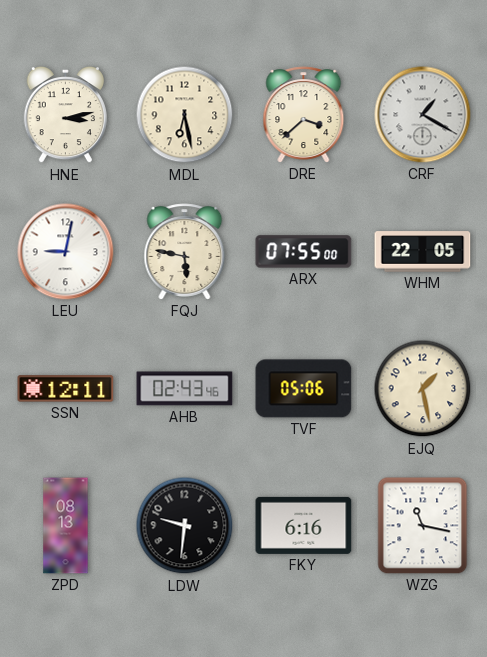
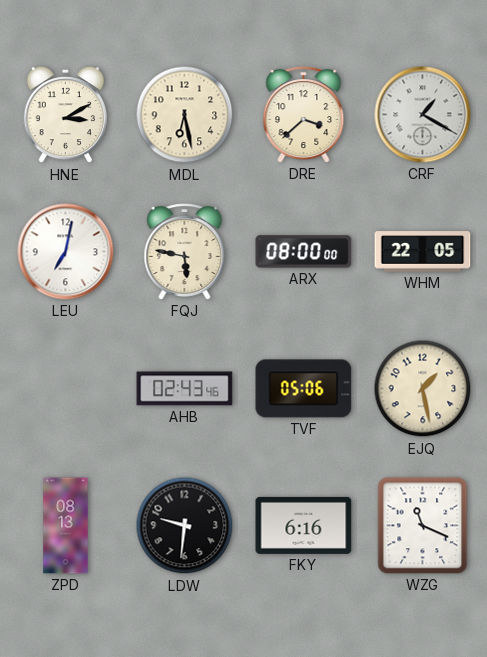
HNE: 3:13 -> 3:10
LEU: 9:02 -> 7:02
ARX: 07:55 -> 08:00
SSN: 12:11 -> none
WZG: 11:17 -> 11:19
